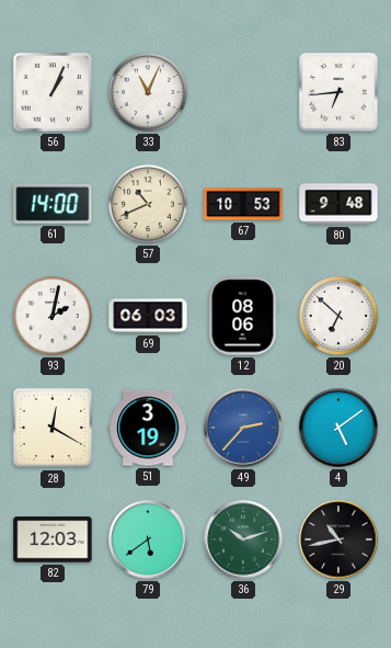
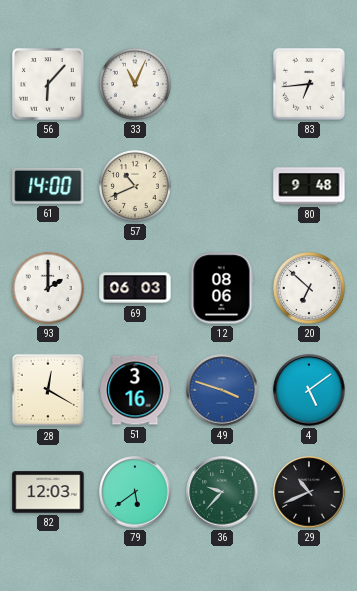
56: 1:04 -> 6:07
67: 10:53 -> none
93: 2:02 -> 2:00
51: 3:19 -> 3:16
49: 2:37 -> 3:48
36: 10:12 -> 9:37
29: 10:43 -> 10:41
